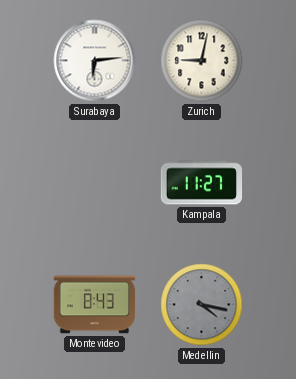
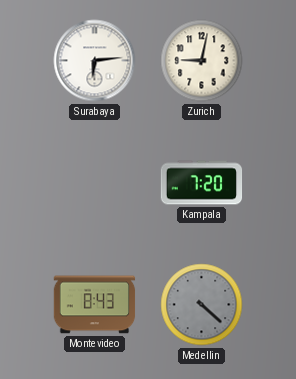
Kampala: 11:27 -> 7:20
Medellin: 4:17 -> 4:22
